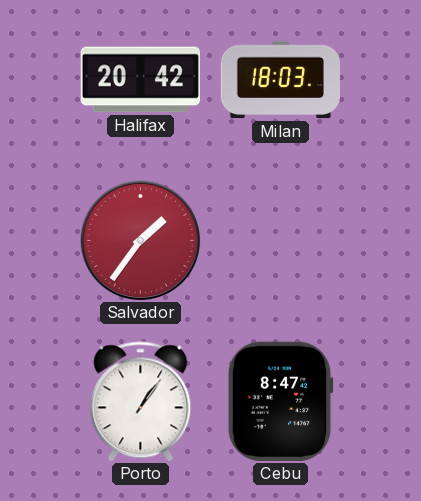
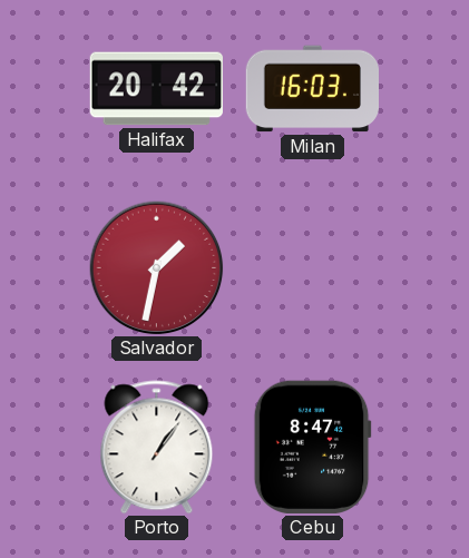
Milan: 18:03 -> 16:03
Salvador: 1:36 -> 1:32
